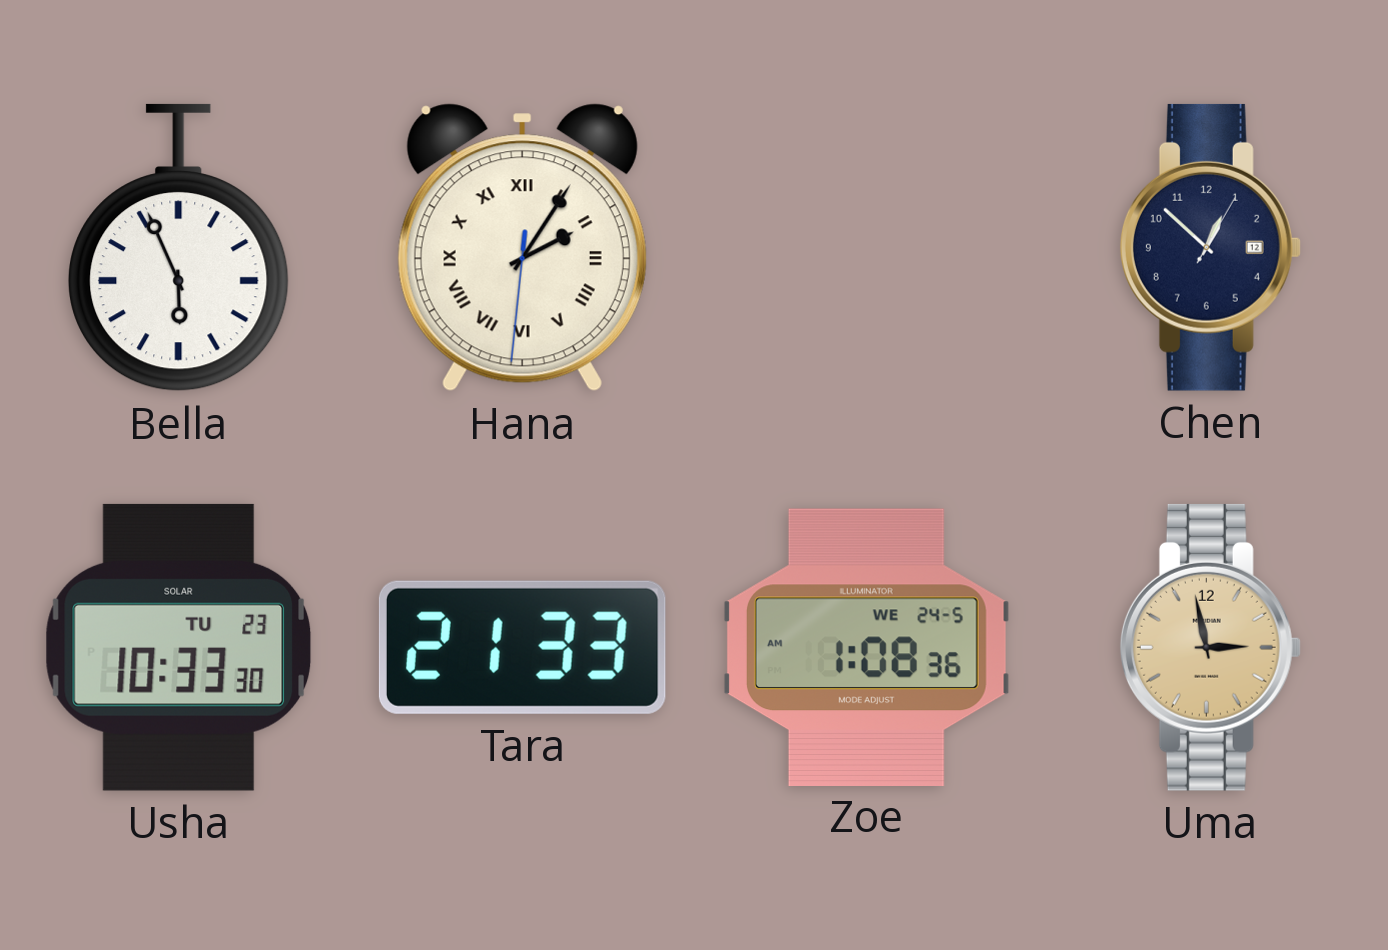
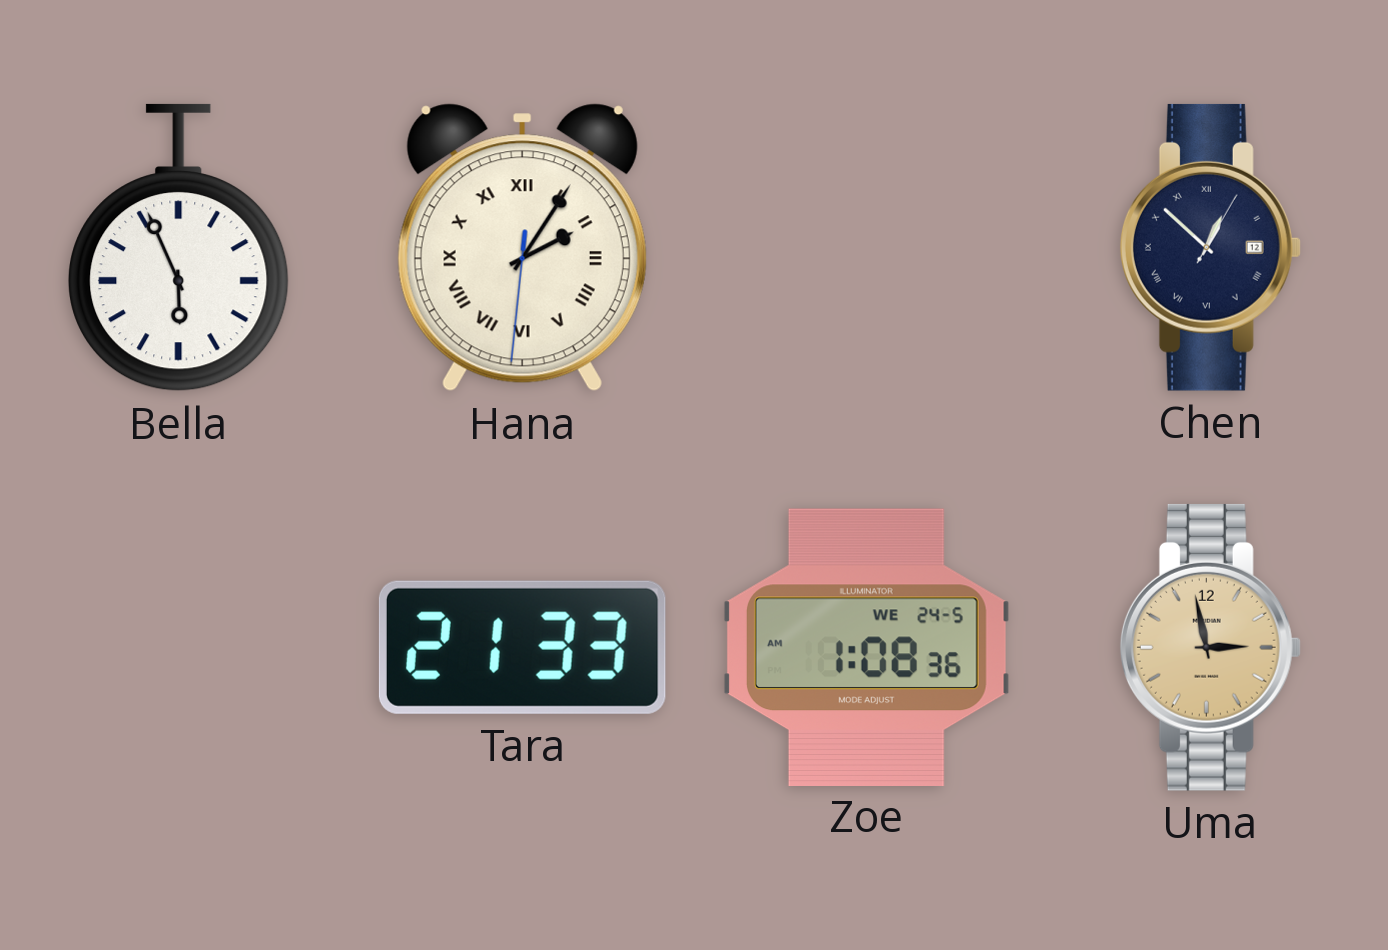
Chen numerals: Arabic -> Roman
Usha: 10:33 -> none
